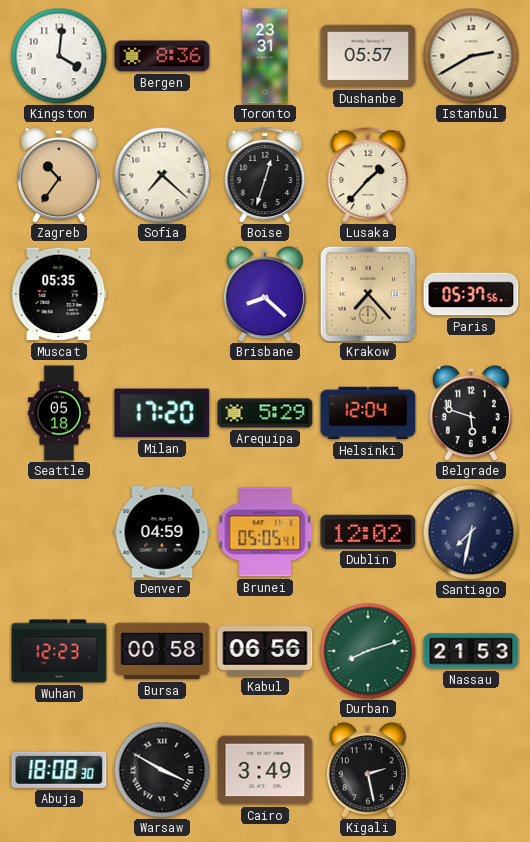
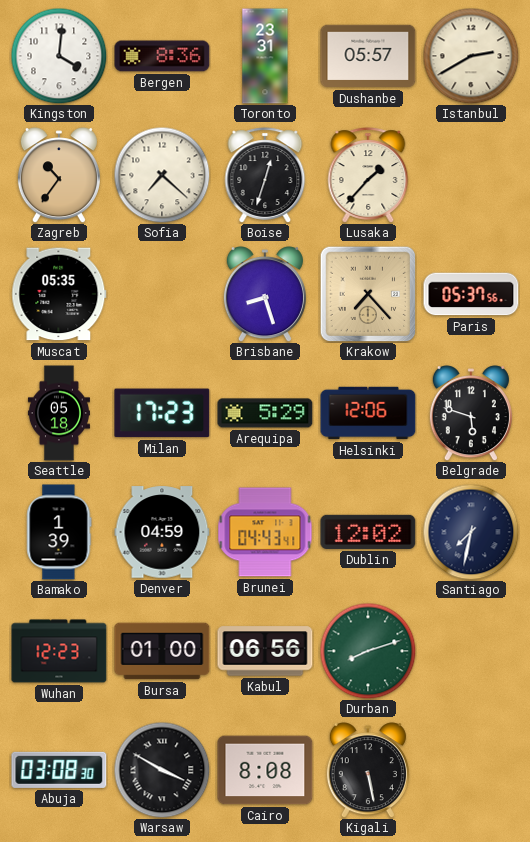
Brisbane: 8:22 -> 8:27
Milan: 17:20 -> 17:23
Helsinki: 12:04 -> 12:06
Bamako: none -> 1:39
Brunei: 05:05 -> 04:43
Bursa: 00:58 -> 01:00
Nassau: 21:53 -> none
Abuja: 18:08 -> 03:08
Cairo: 3:49 -> 8:08
Kigali: 2:28 -> 5:28
